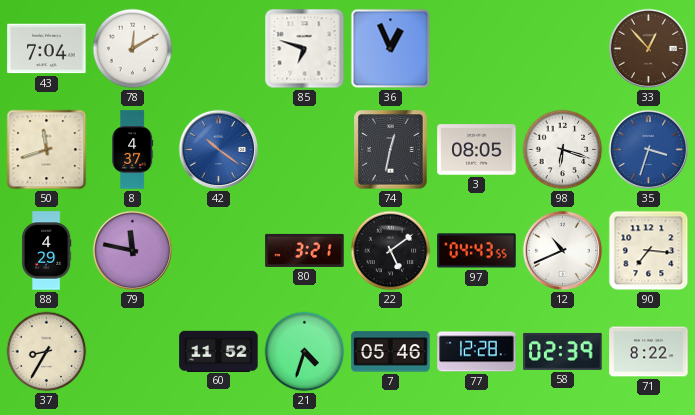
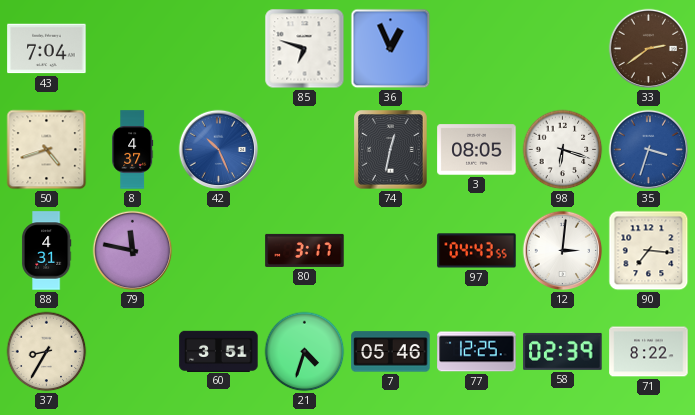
78: 12:10 -> none
33: 12:53 -> 2:39
50: 11:42 -> 4:42
42: 10:21 -> 10:26
88: 4:29 -> 4:31
80: 3:21 -> 3:17
22: 5:09 -> none
12: 10:41 -> 3:01
60: 11:52 -> 3:51
77: 12:28 -> 12:25
